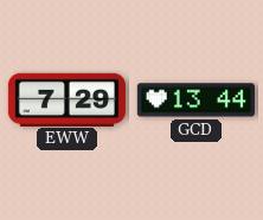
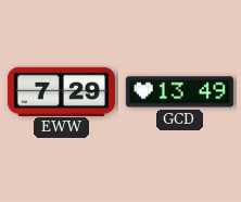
GCD: 13:44 -> 13:49
